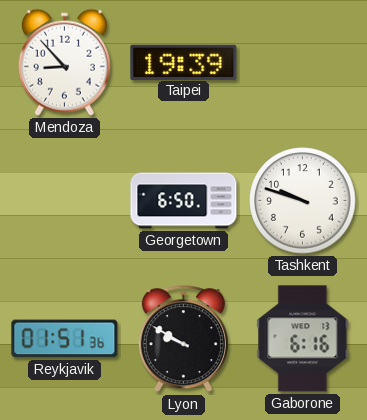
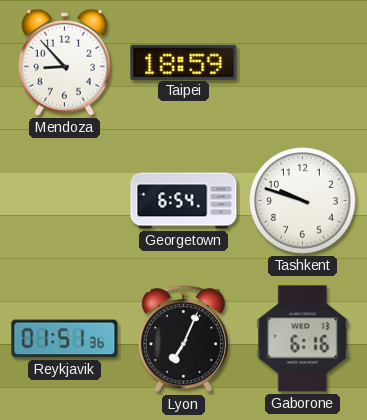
Taipei: 19:39 -> 18:59
Georgetown: 6:50 -> 6:54
Lyon: 9:50 -> 7:04
